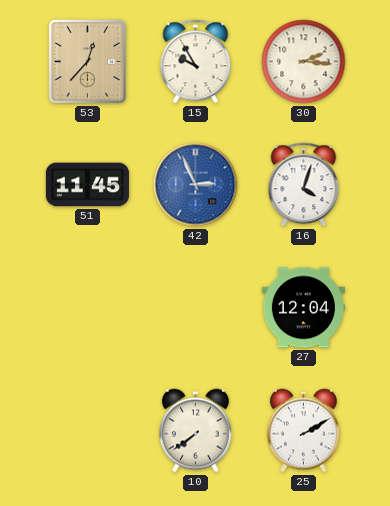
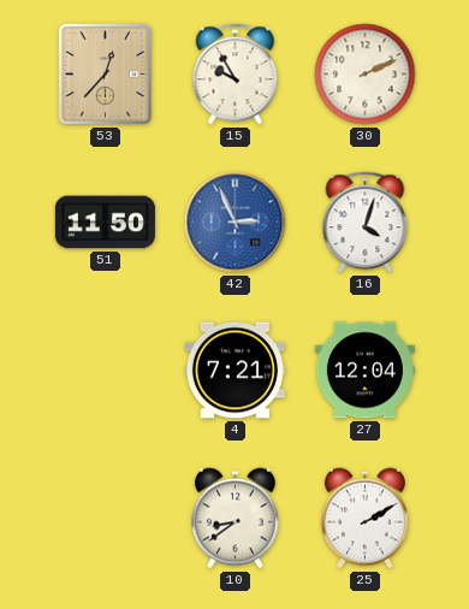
30: 2:16 -> 2:11
51: 11:45 -> 11:50
4: none -> 7:21
10: 7:39 -> 8:39
